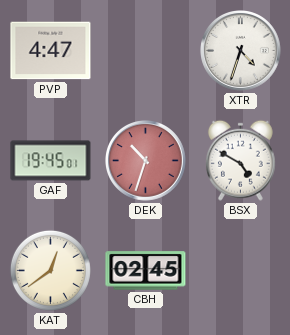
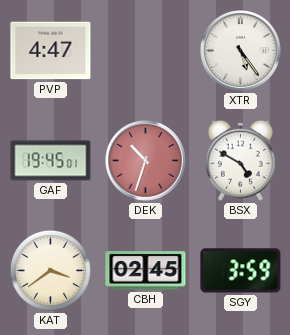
XTR: 4:33 -> 5:24
KAT: 12:39 -> 3:39
SGY: none -> 3:59
